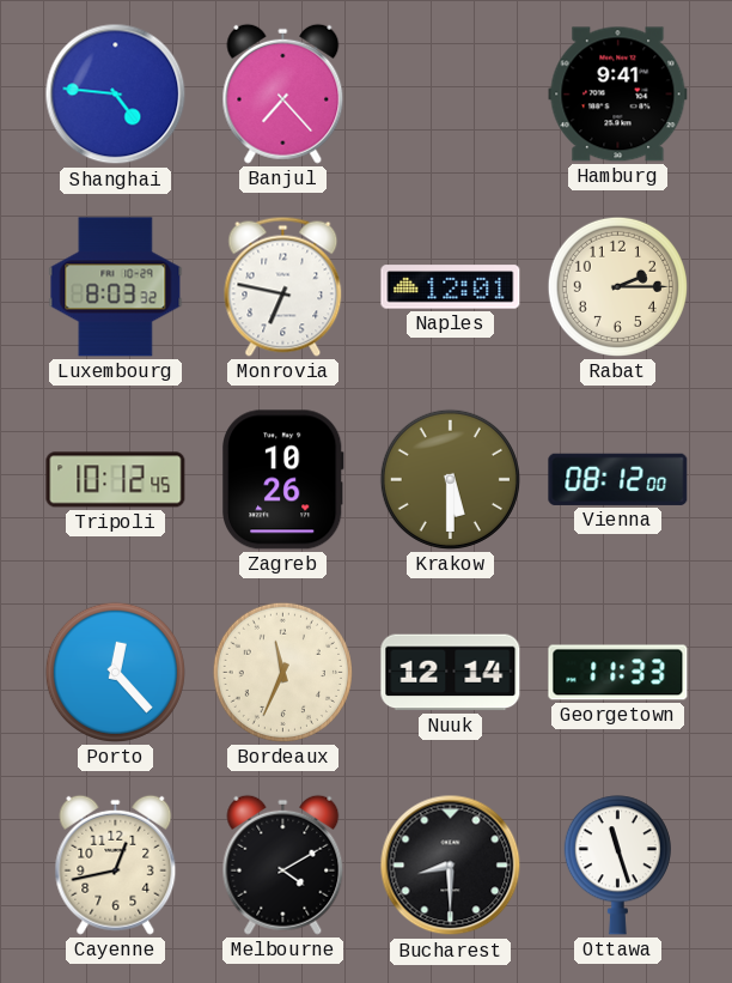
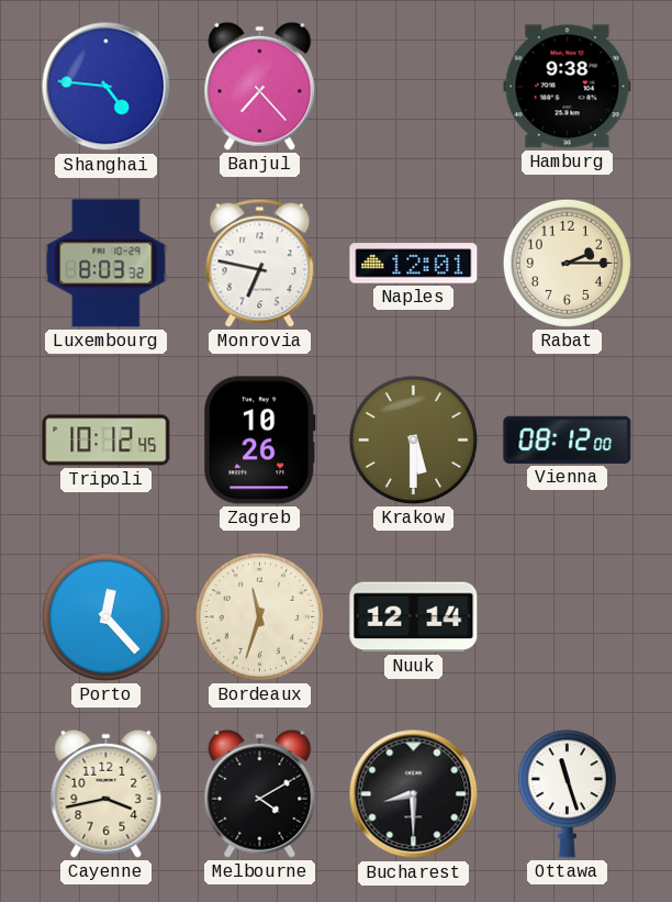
Hamburg: 9:41 -> 9:38
Bordeaux: 11:34 -> 11:33
Georgetown: 11:33 -> none
Cayenne: 12:43 -> 3:43
